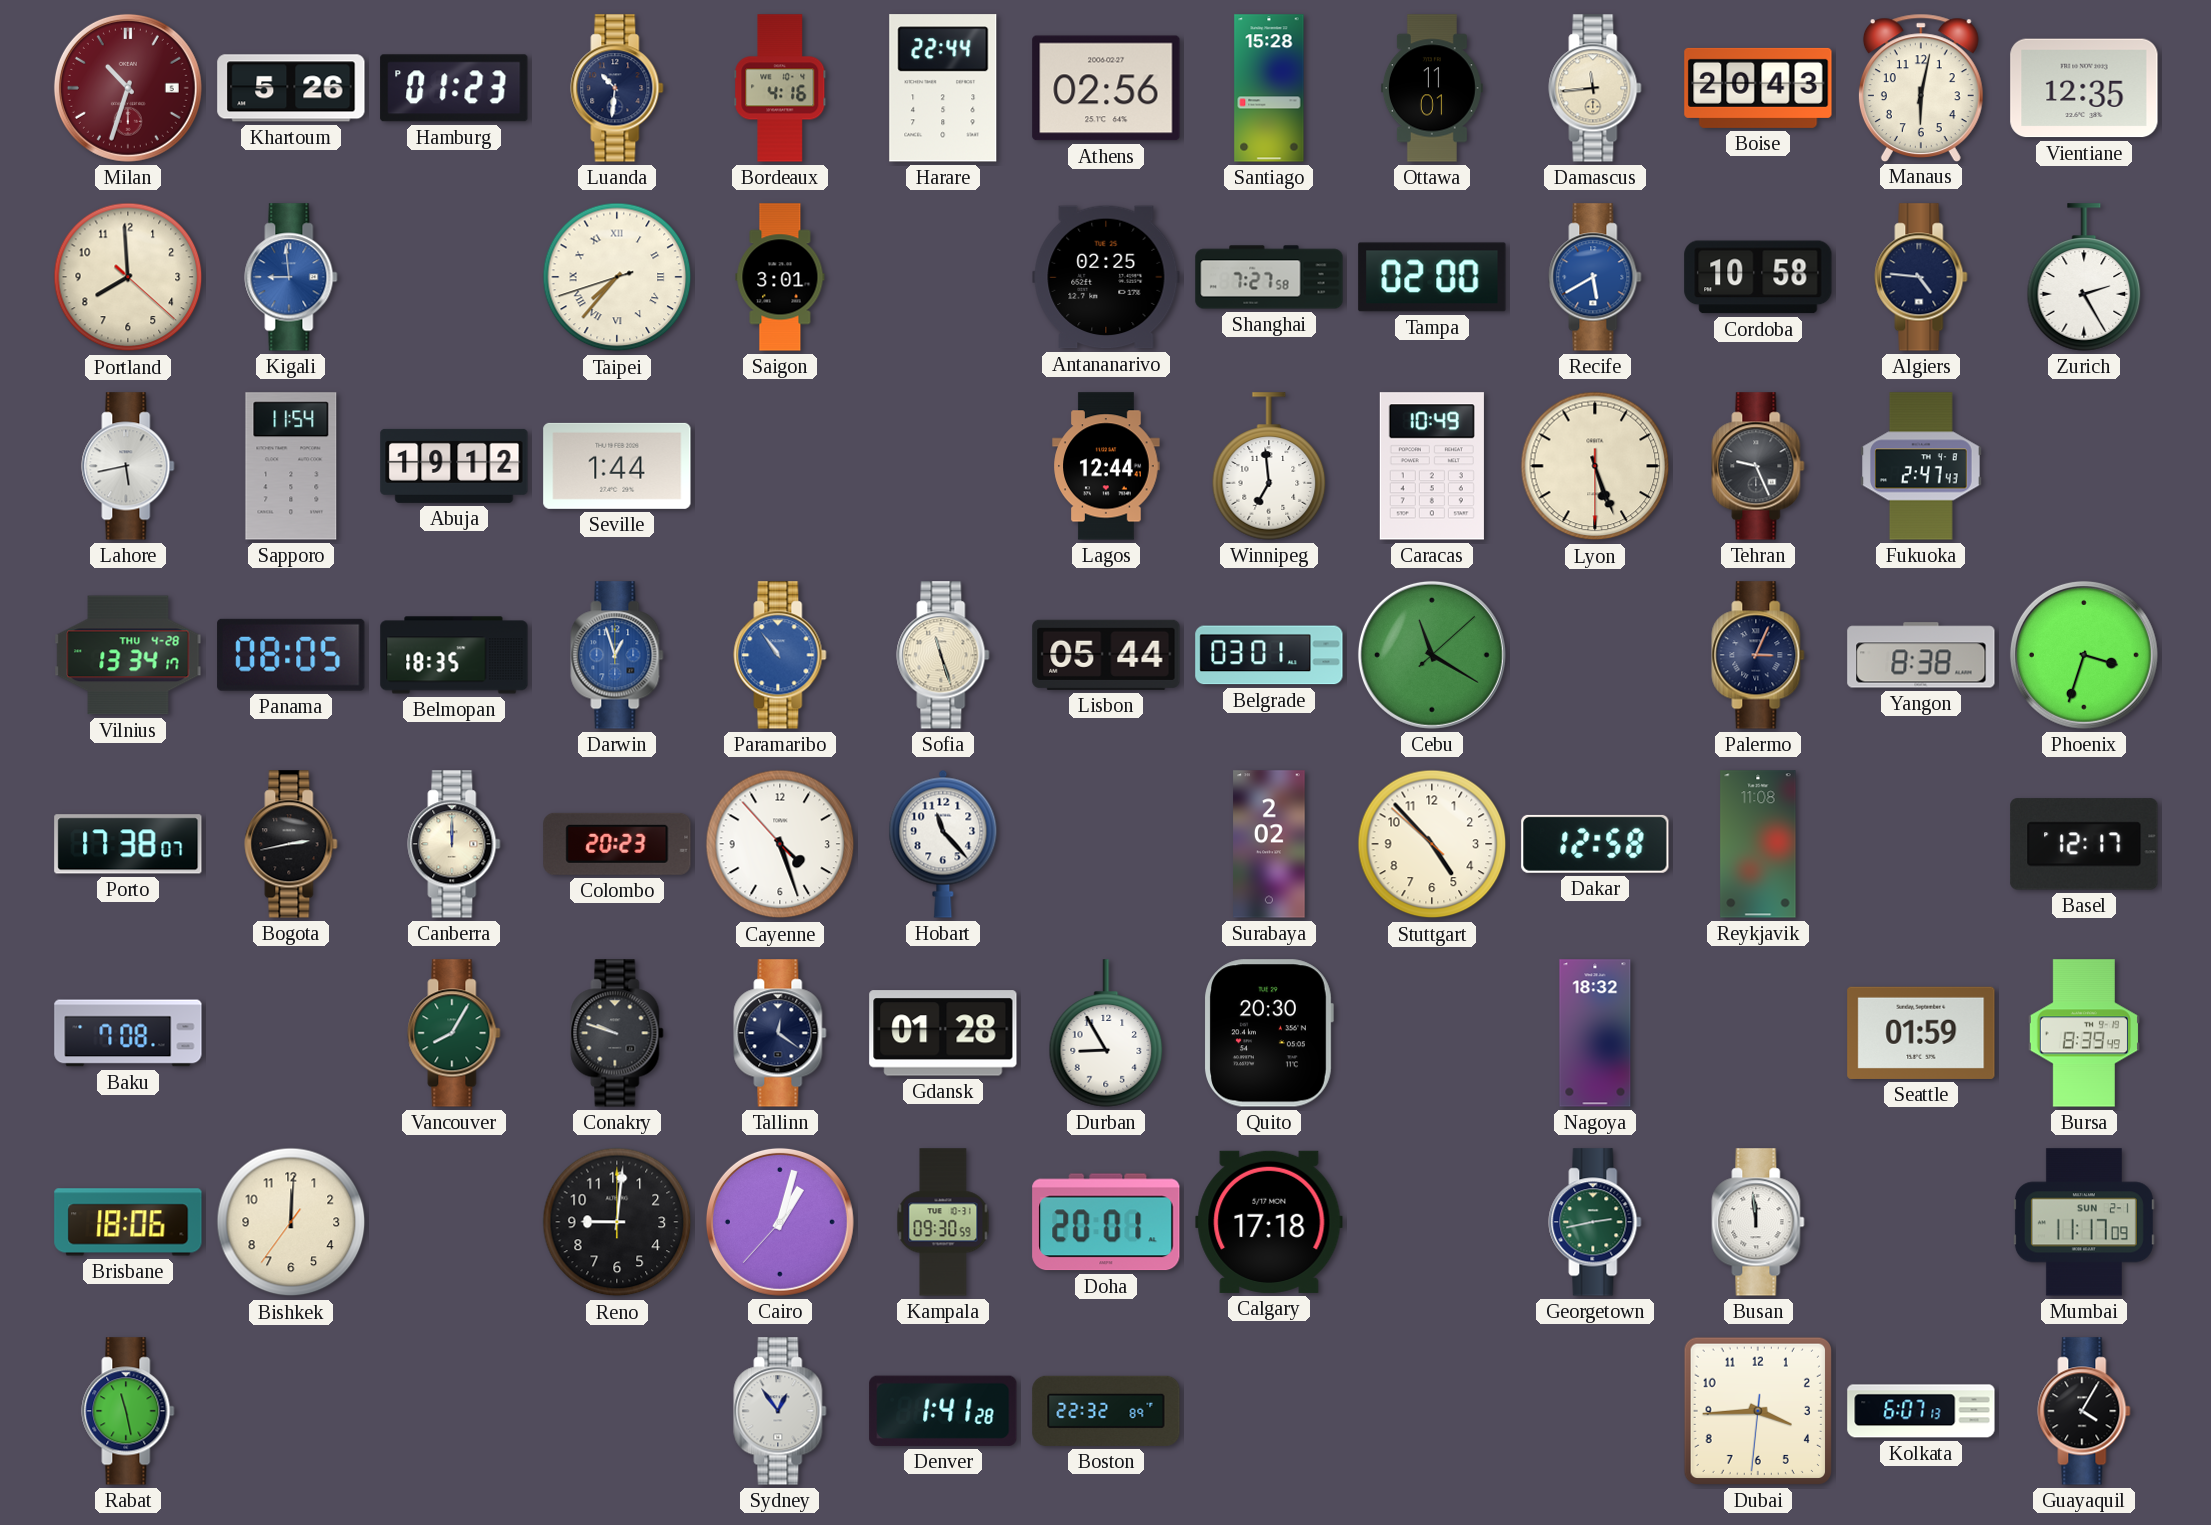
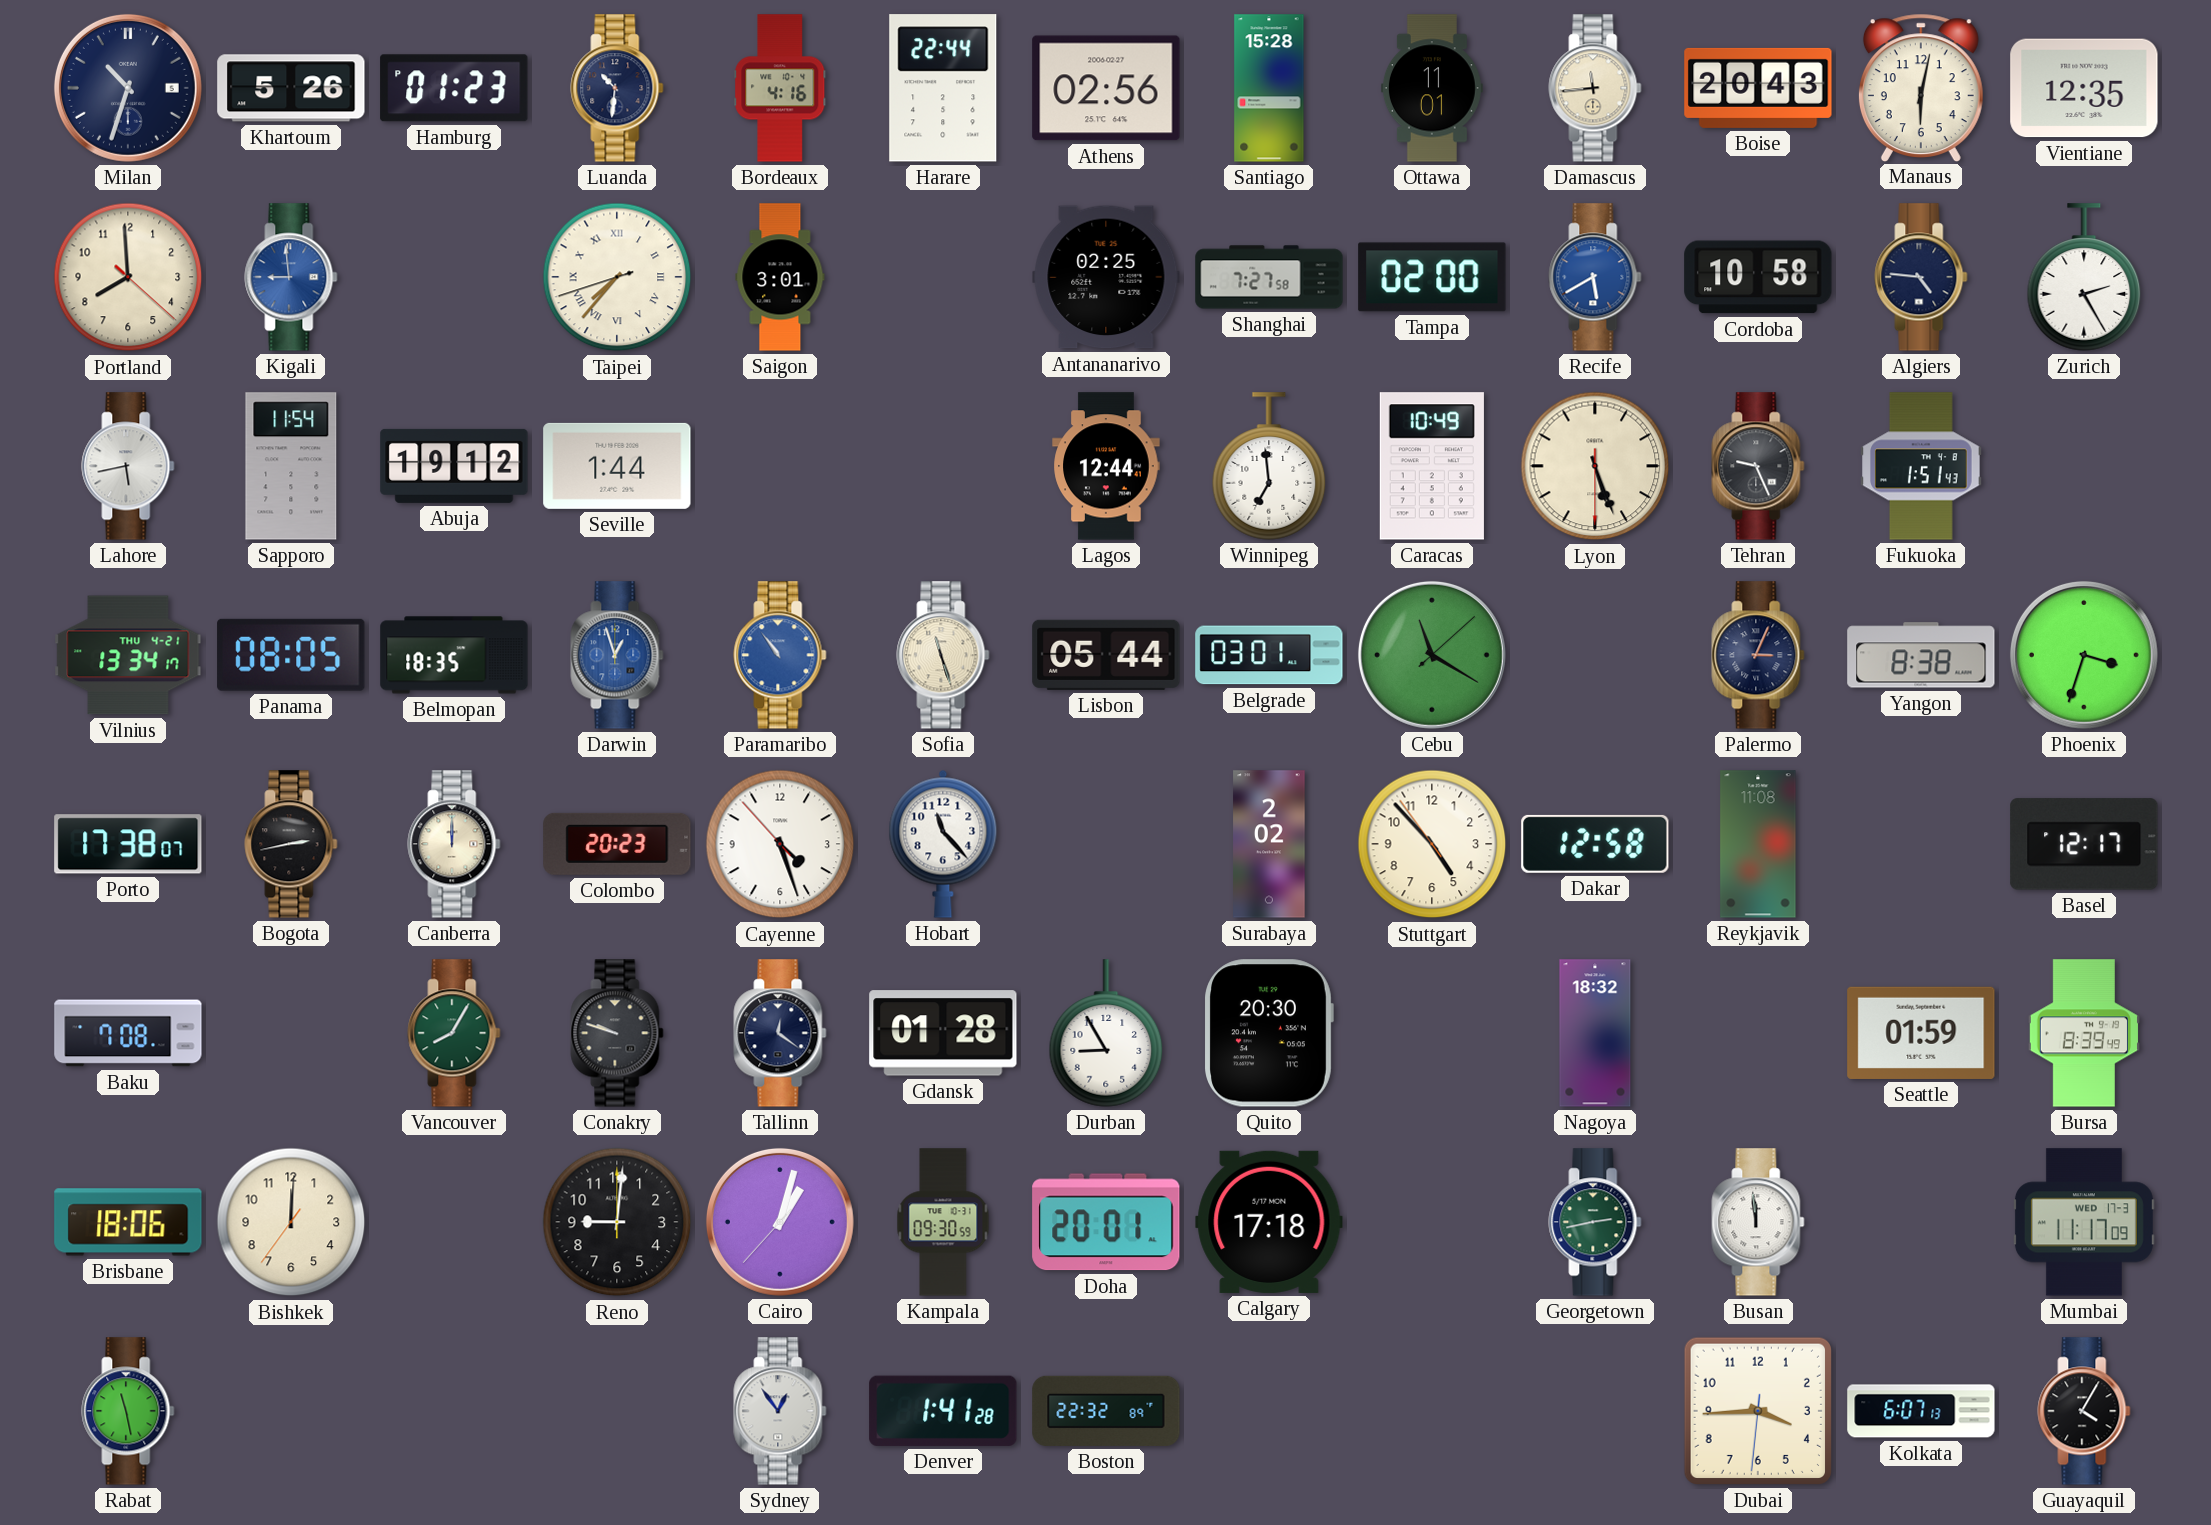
Milan dial: burgundy -> navy
Fukuoka: 2:47 -> 1:51
Vilnius date: THU 4-28 -> THU 4-21
Stuttgart: 4:52:52 -> 4:52:54
Mumbai date: SUN 2-1 -> WED 17-3
